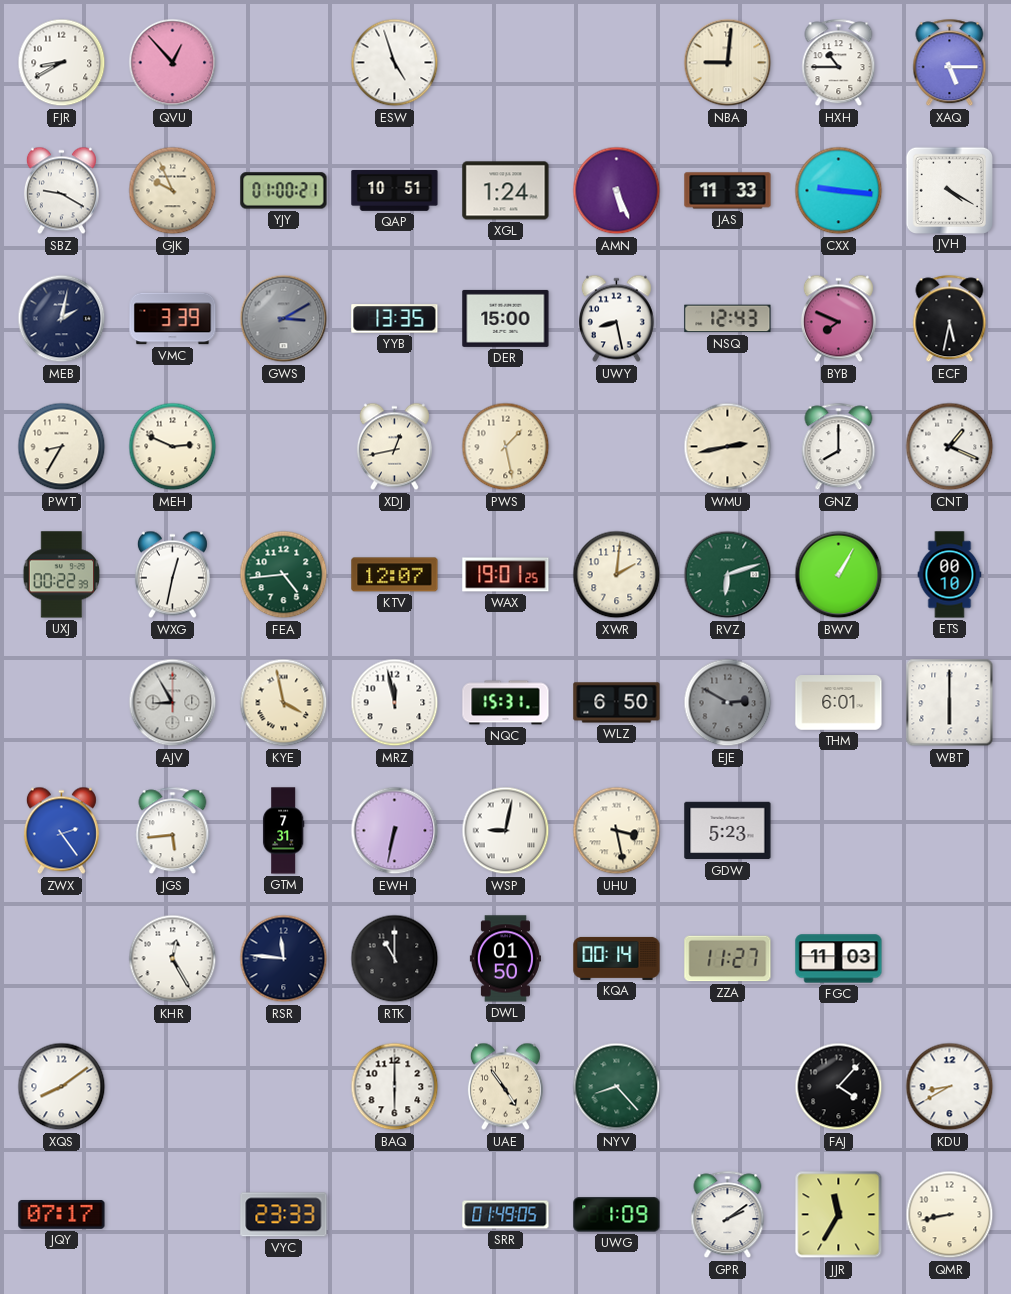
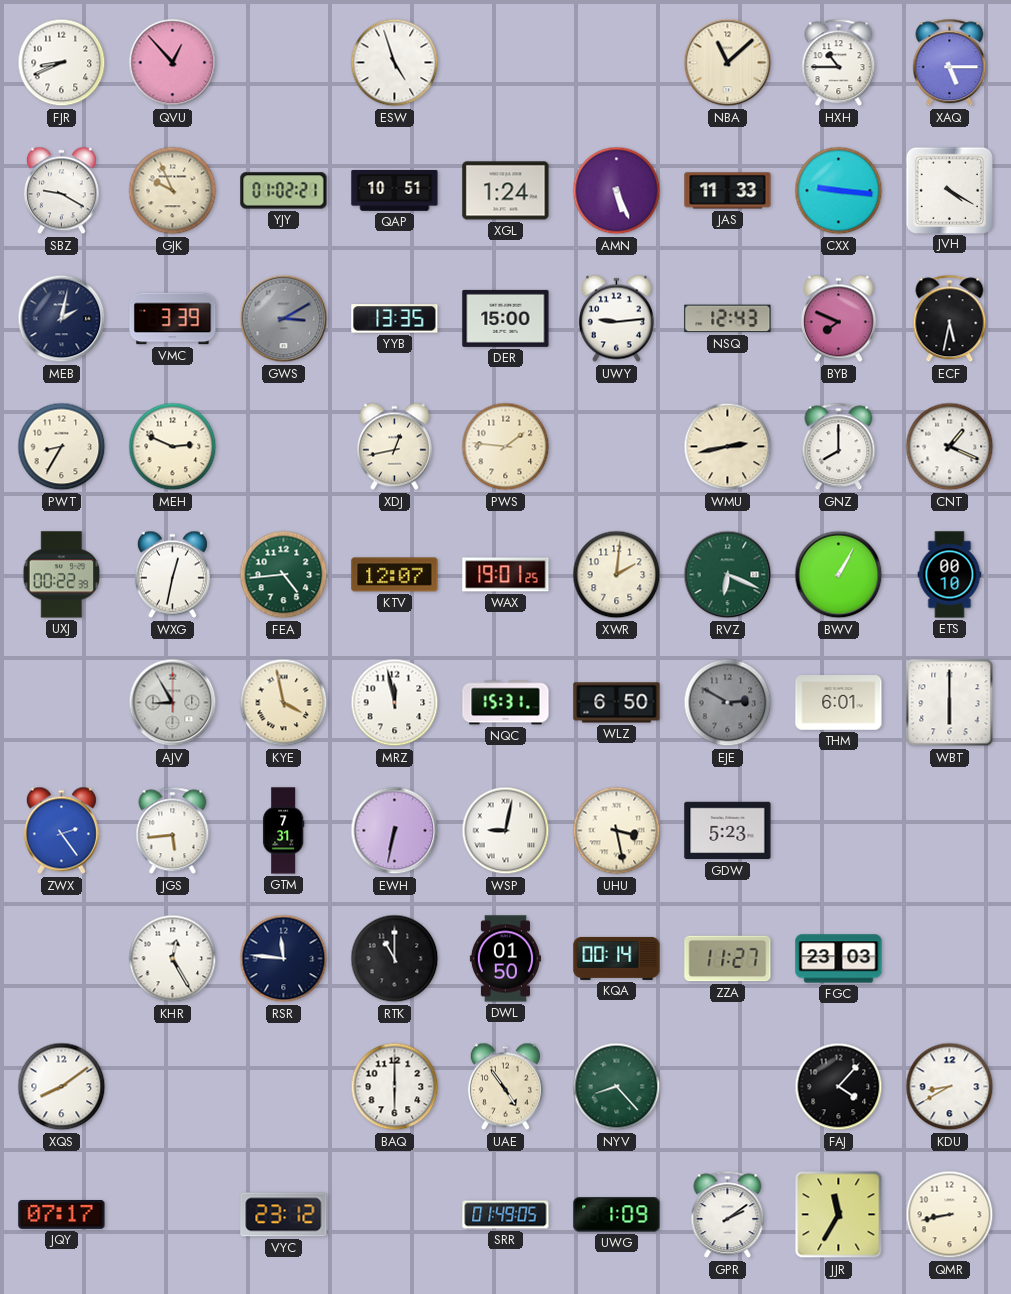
FJR: 8:40 -> 8:41
NBA: 9:01 -> 11:08
YJY: 01:00 -> 01:02
UWY: 8:28 -> 9:14
PWS: 1:28 -> 1:46
RVZ: 6:12 -> 6:19
FGC: 11:03 -> 23:03
VYC: 23:33 -> 23:12
